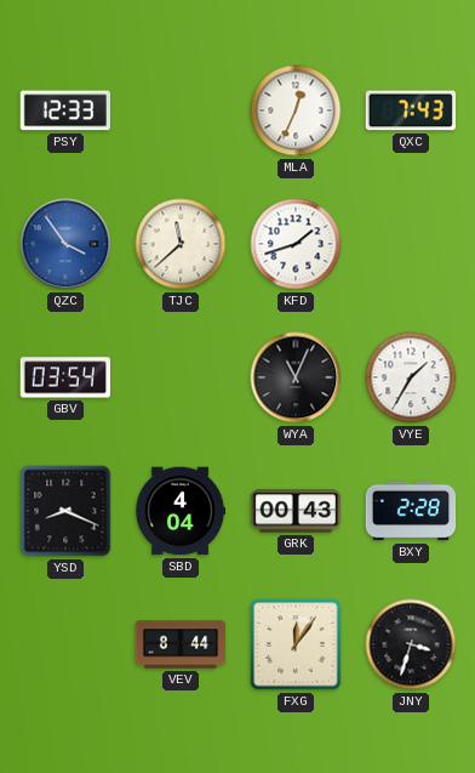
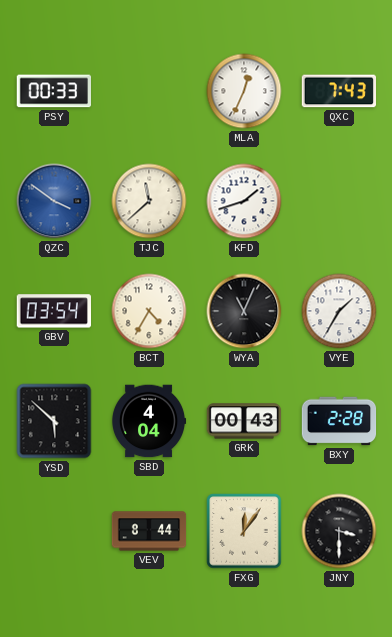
PSY: 12:33 -> 00:33
QZC: 3:54 -> 3:51
BCT: none -> 4:35
YSD: 8:19 -> 5:52
JNY: 3:33 -> 3:30
